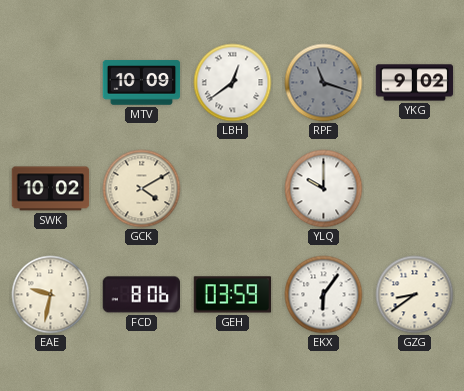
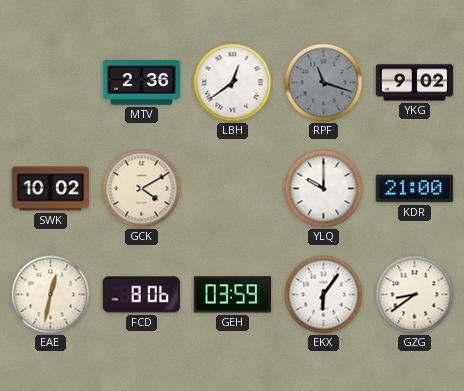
MTV: 10:09 -> 2:36
KDR: none -> 21:00
EAE: 9:32 -> 12:32
